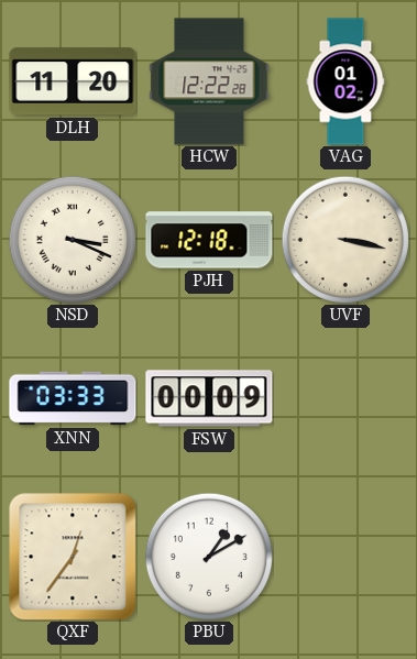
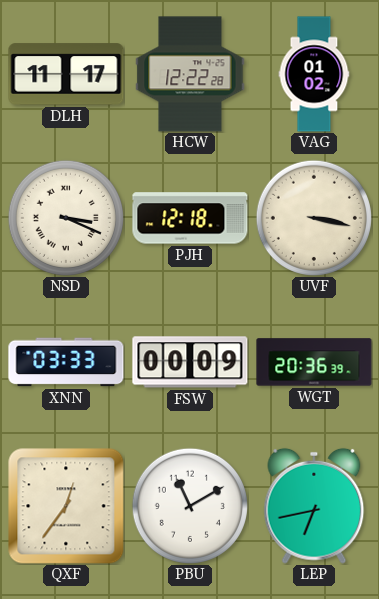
DLH: 11:20 -> 11:17
WGT: none -> 20:36
PBU: 1:10 -> 11:10
LEP: none -> 6:43
